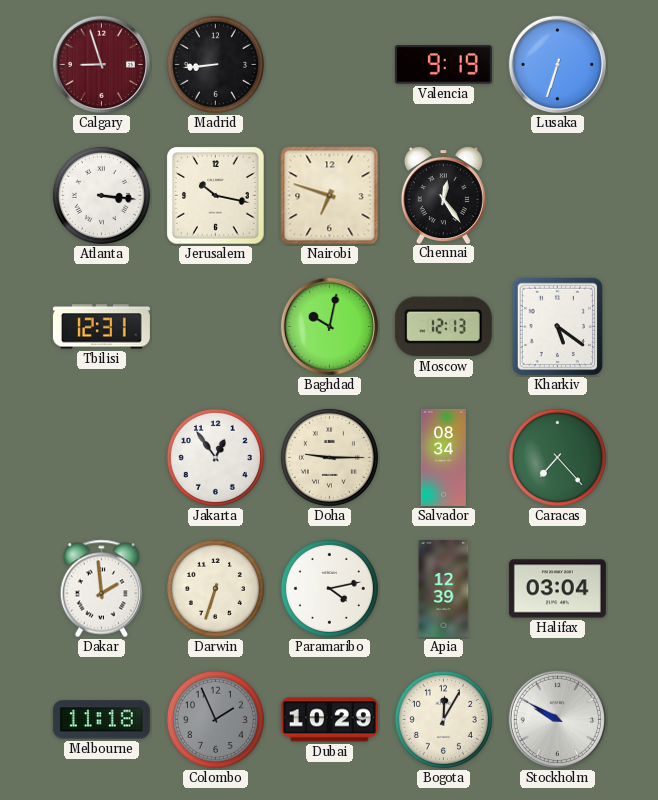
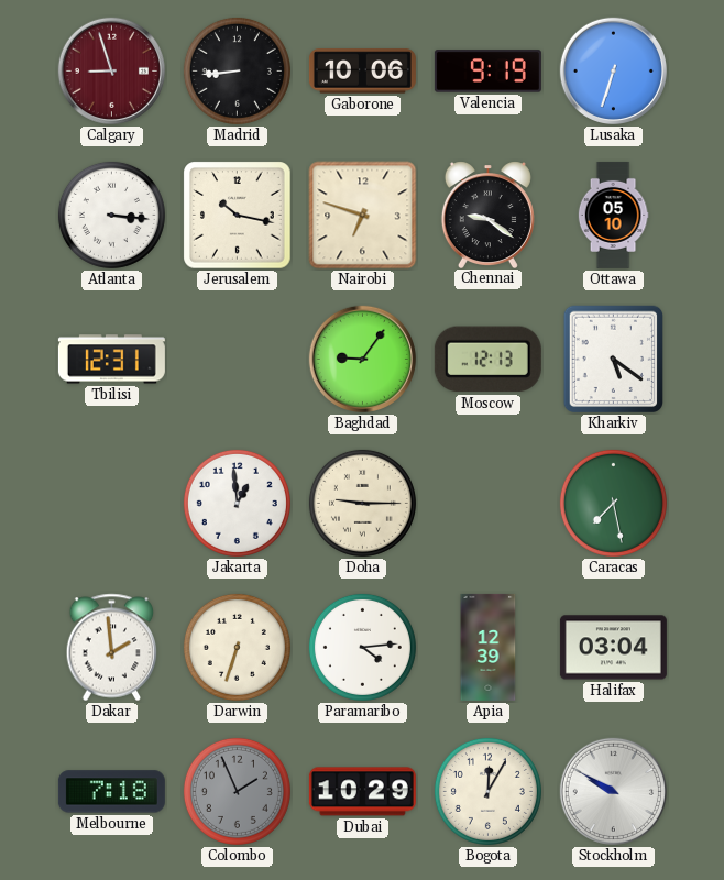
Gaborone: none -> 10:06
Chennai: 12:24 -> 9:21
Ottawa: none -> 05:10
Baghdad: 10:02 -> 9:06
Jakarta: 12:54 -> 12:59
Salvador: 08:34 -> none
Caracas: 7:23 -> 7:28
Paramaribo: 4:13 -> 4:14
Melbourne: 11:18 -> 7:18
